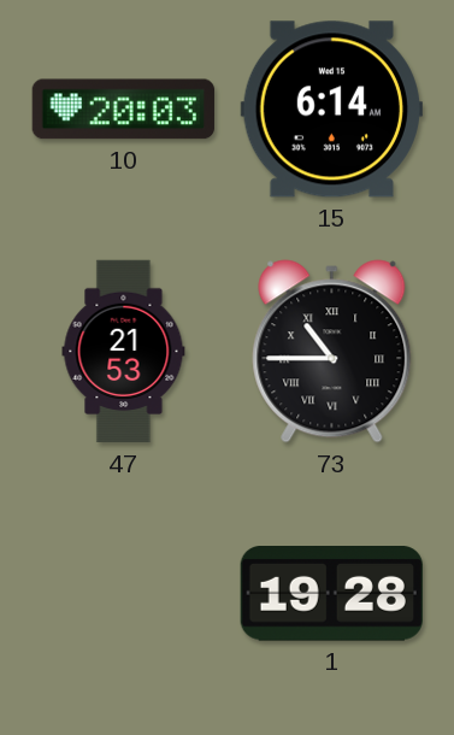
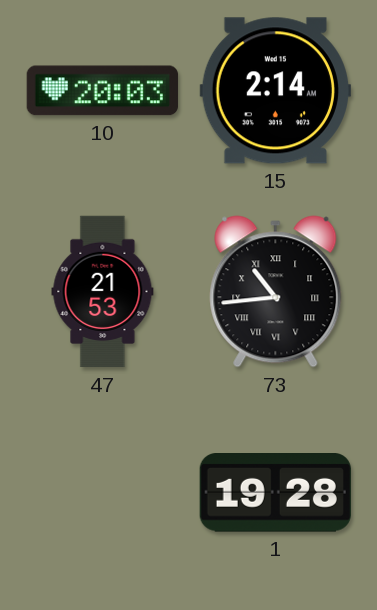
15: 6:14 -> 2:14
73: 10:45 -> 10:44
